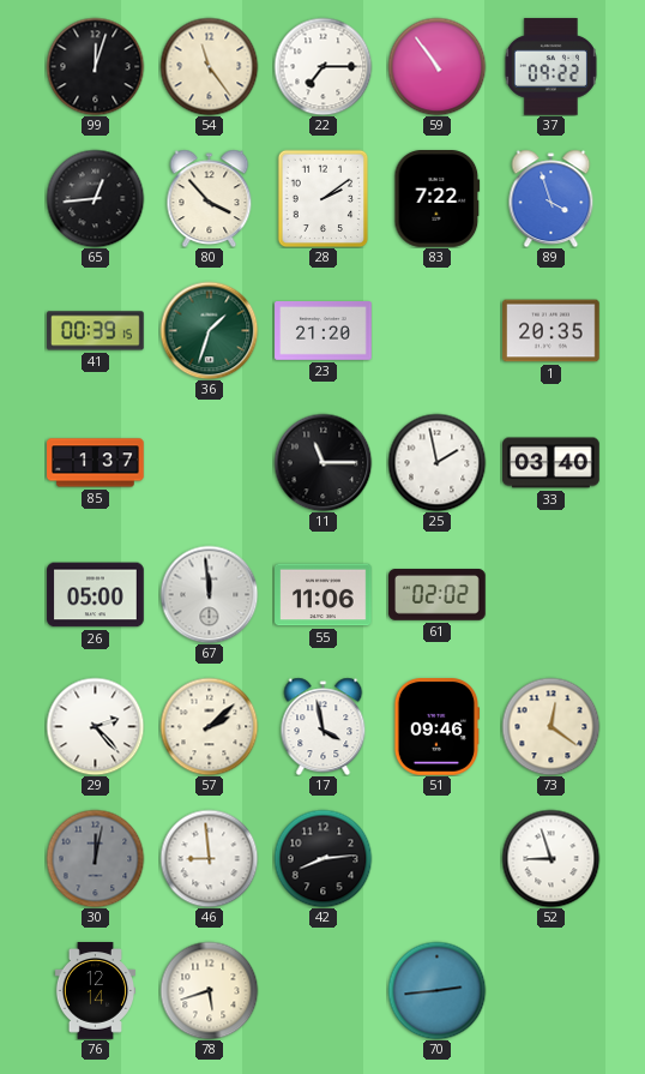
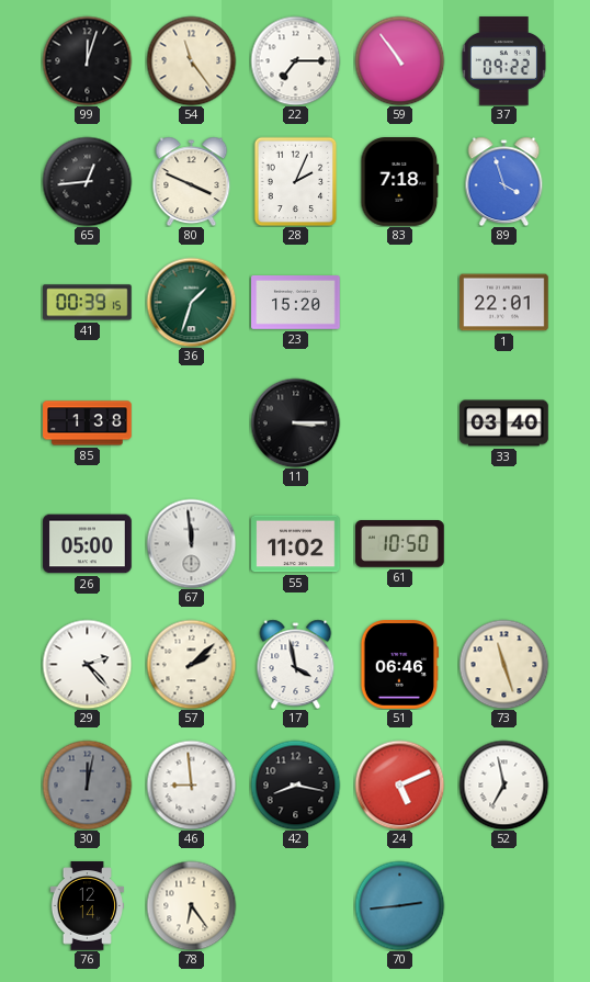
80: 3:53 -> 3:49
28: 2:09 -> 2:04
83: 7:22 -> 7:18
23: 21:20 -> 15:20
1: 20:35 -> 22:01
85: 1:37 -> 1:38
11: 11:15 -> 3:15
25: 1:58 -> none
55: 11:06 -> 11:02
61: 02:02 -> 10:50
51: 09:46 -> 06:46
73: 12:21 -> 11:27
42: 8:14 -> 8:17
24: none -> 5:11
52: 8:57 -> 6:58
78: 5:42 -> 6:24
